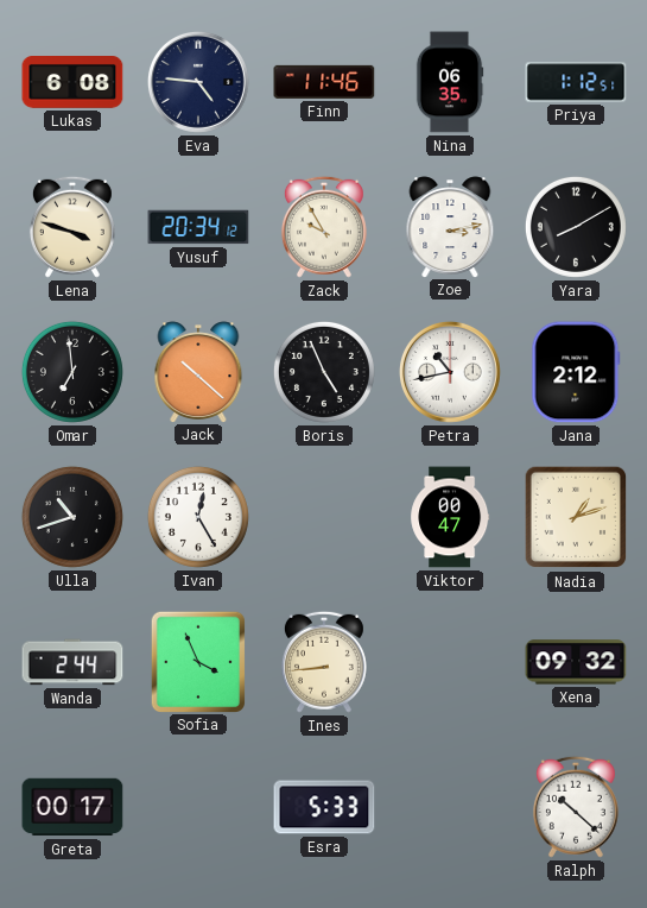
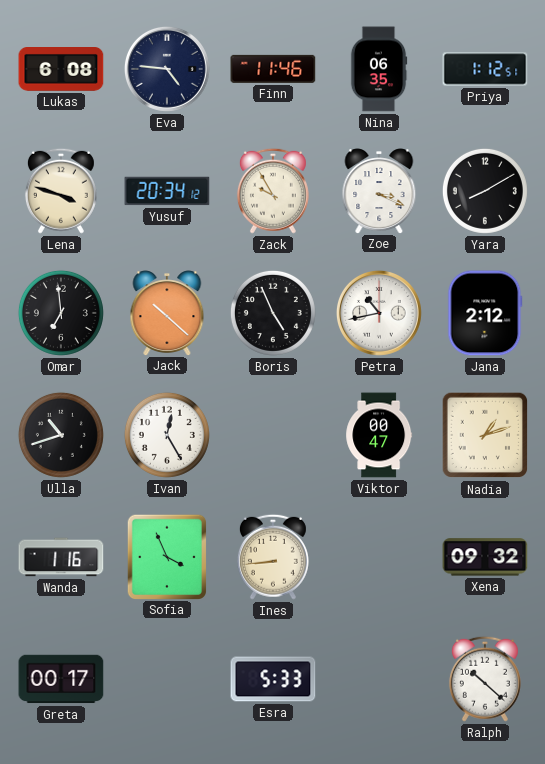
Zoe: 3:13 -> 3:19
Wanda: 2:44 -> 1:16
